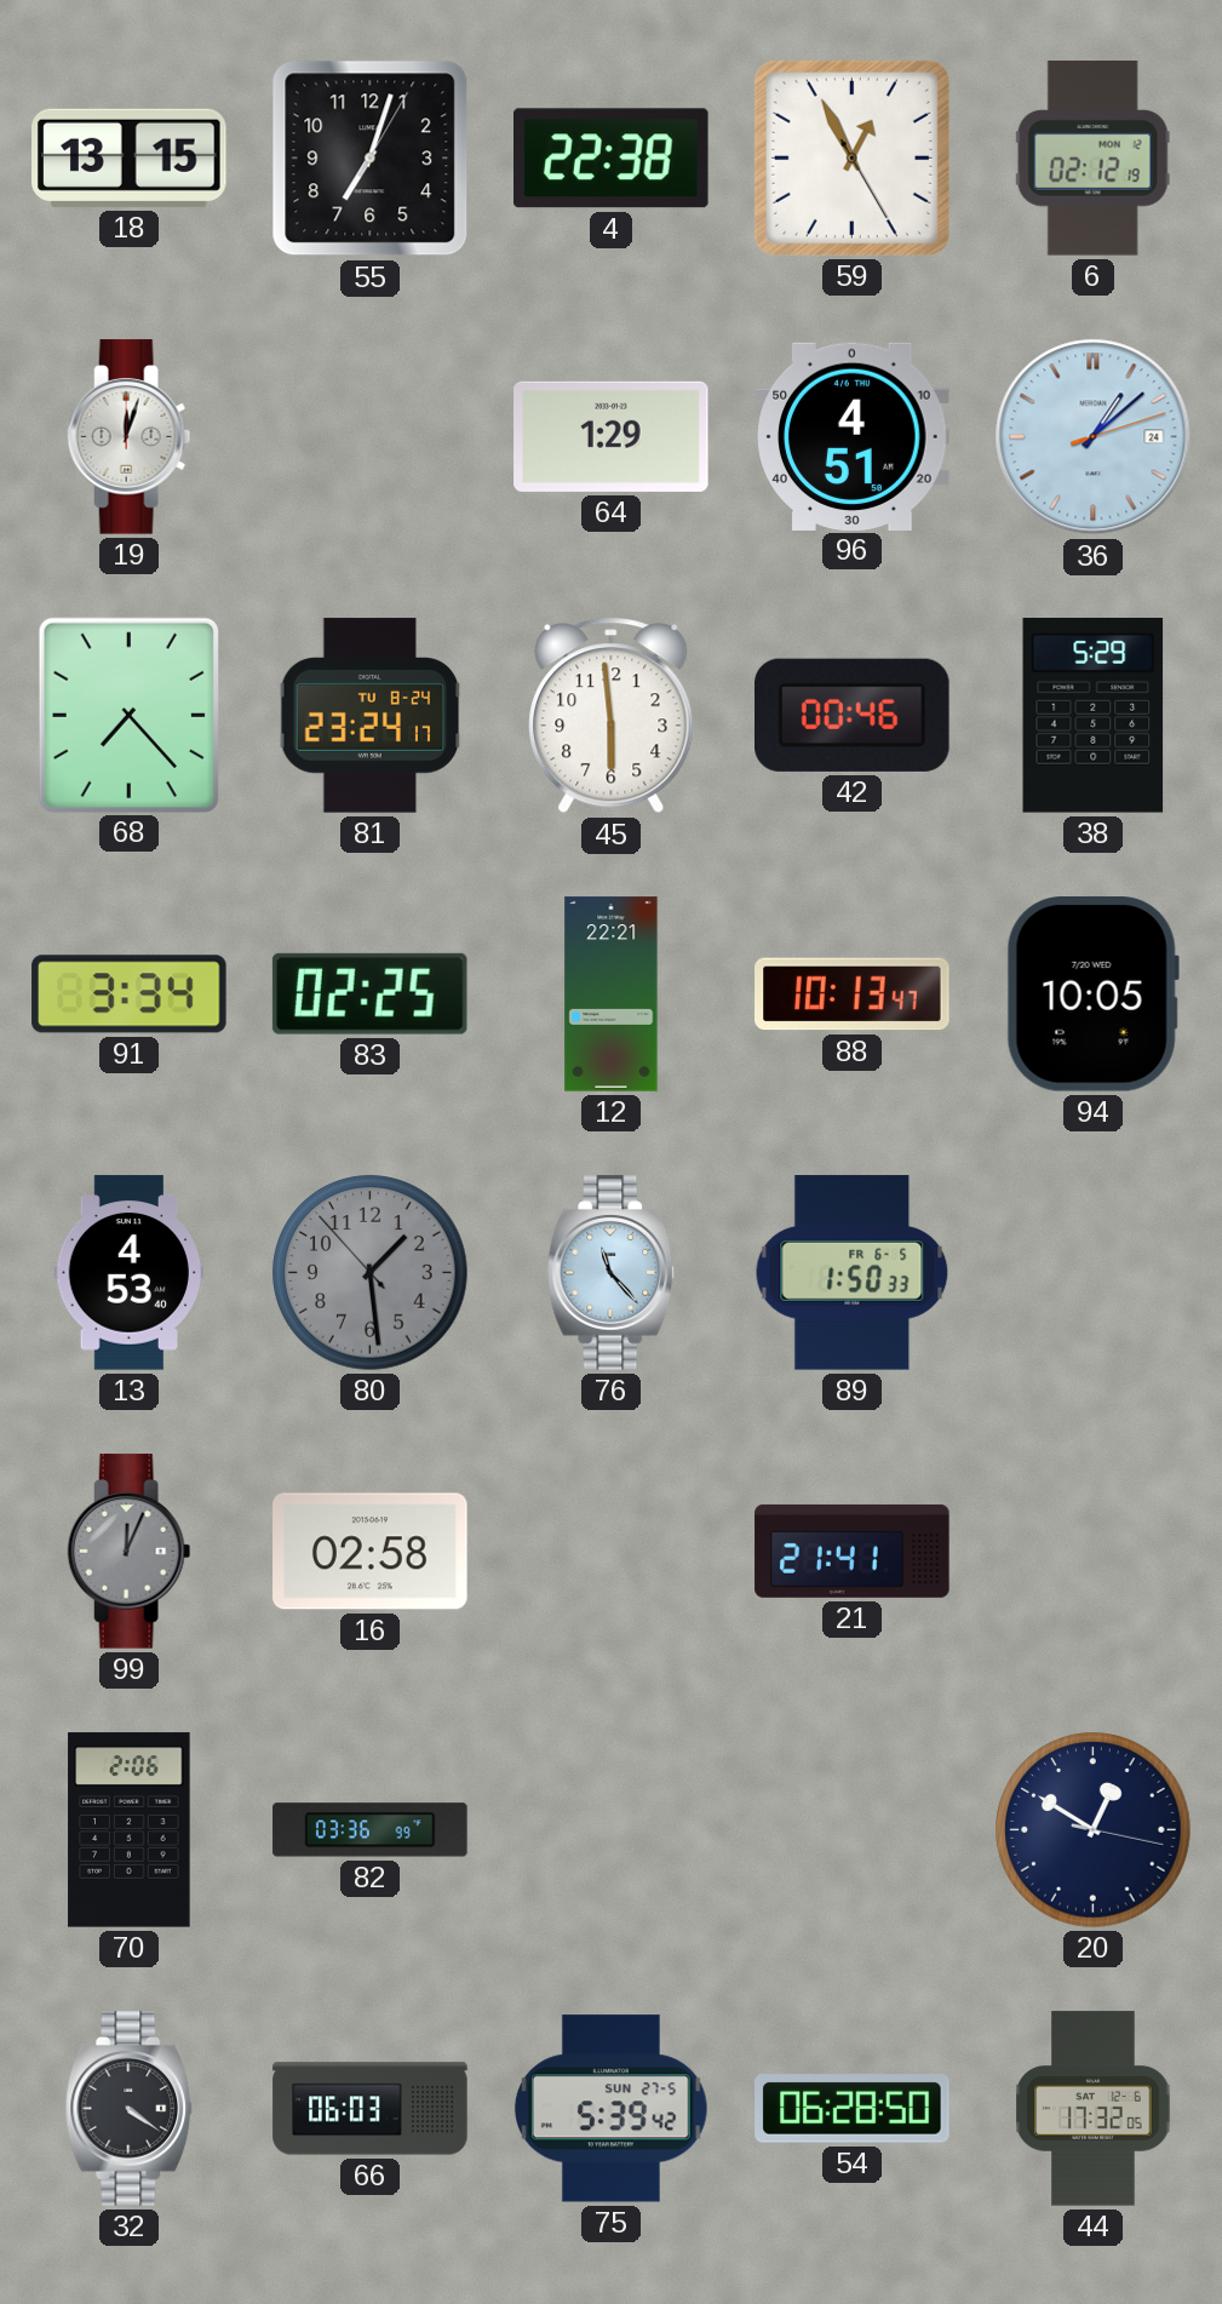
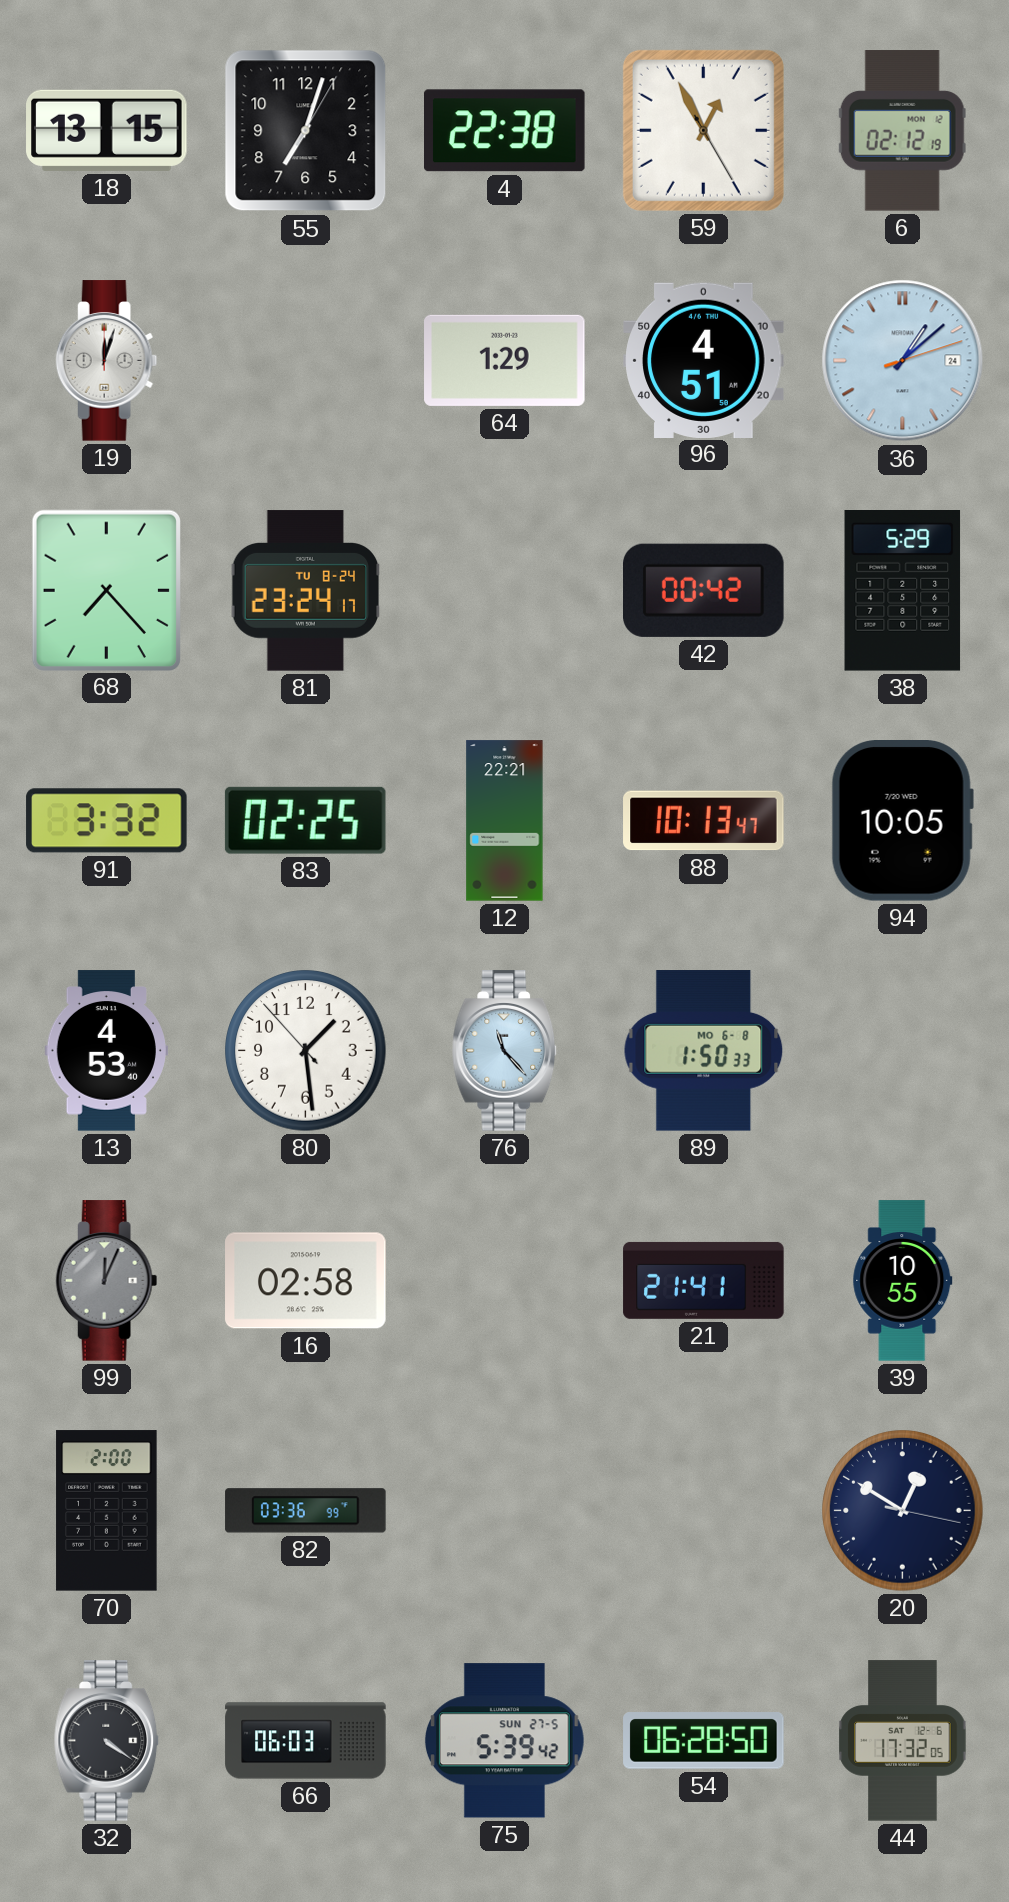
45: 5:59 -> none
42: 00:46 -> 00:42
91: 3:34 -> 3:32
80 dial: grey -> white
89 date: FR 6-5 -> MO 6-8
39: none -> 10:55
70: 2:06 -> 2:00
